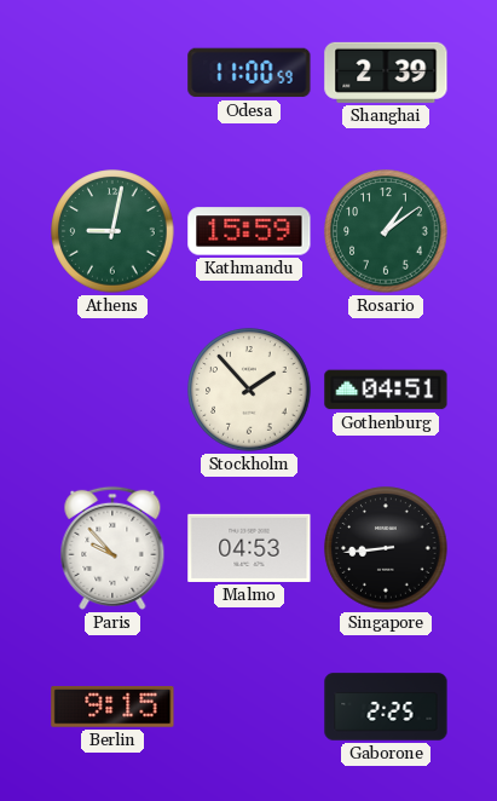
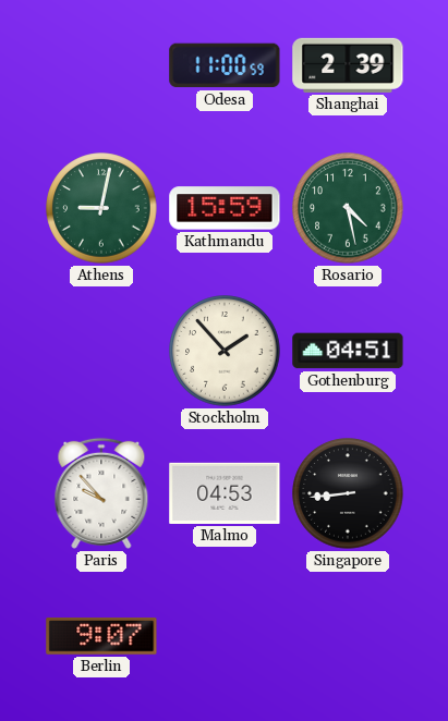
Rosario: 1:09 -> 4:28
Berlin: 9:15 -> 9:07
Gaborone: 2:25 -> none
